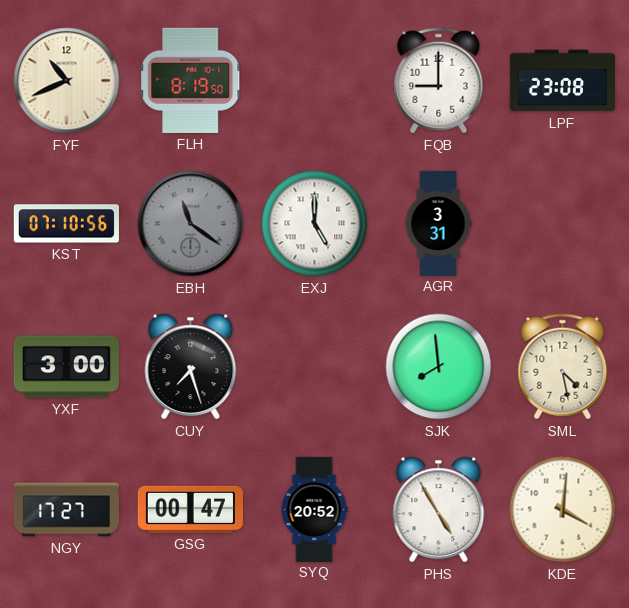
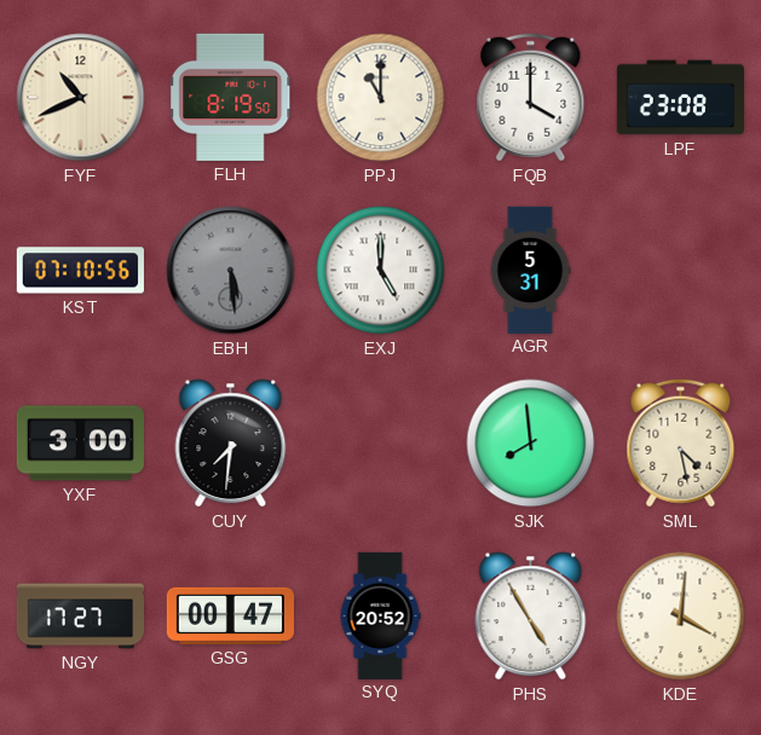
PPJ: none -> 11:00
FQB: 9:00 -> 4:00
EBH: 11:21 -> 5:29
AGR: 3:31 -> 5:31
CUY: 7:27 -> 7:31
